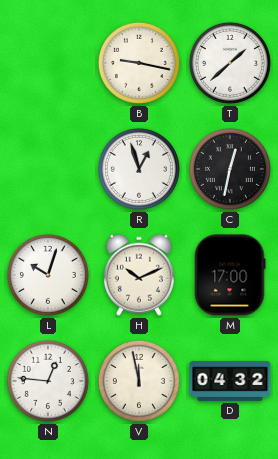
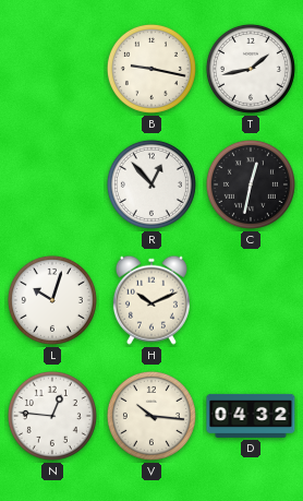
T: 1:38 -> 1:43
R: 12:57 -> 12:53
M: 17:00 -> none
V: 11:58 -> 10:16
